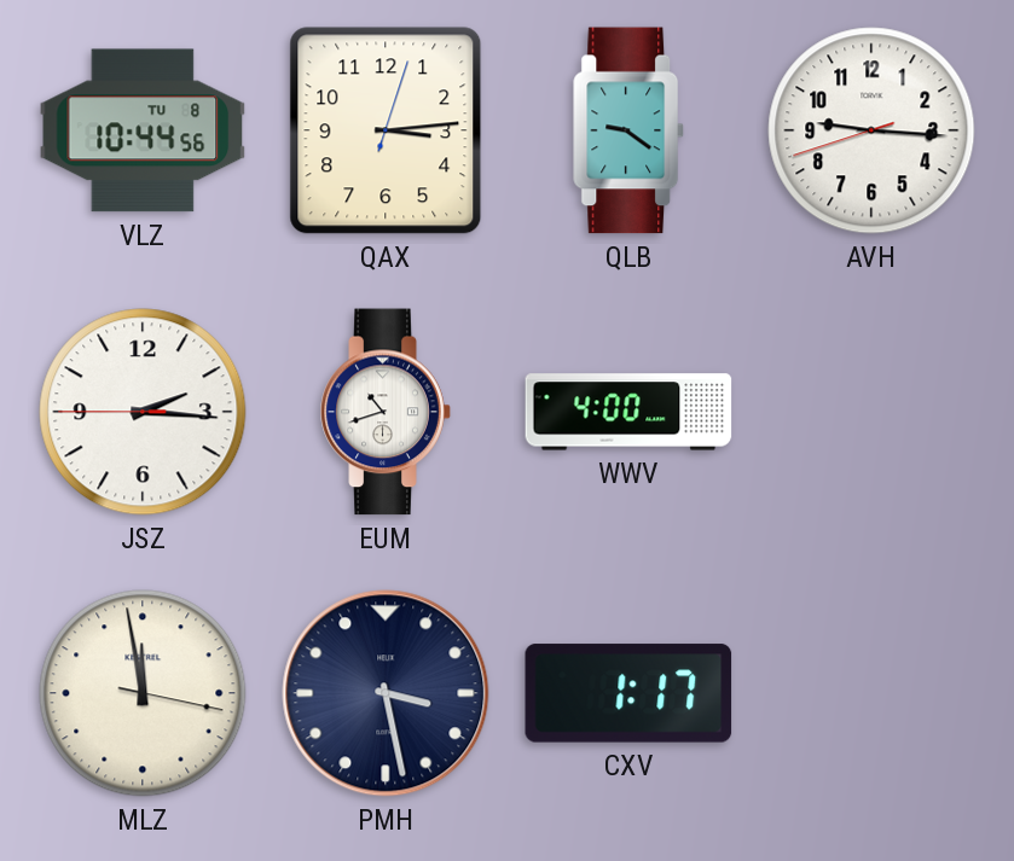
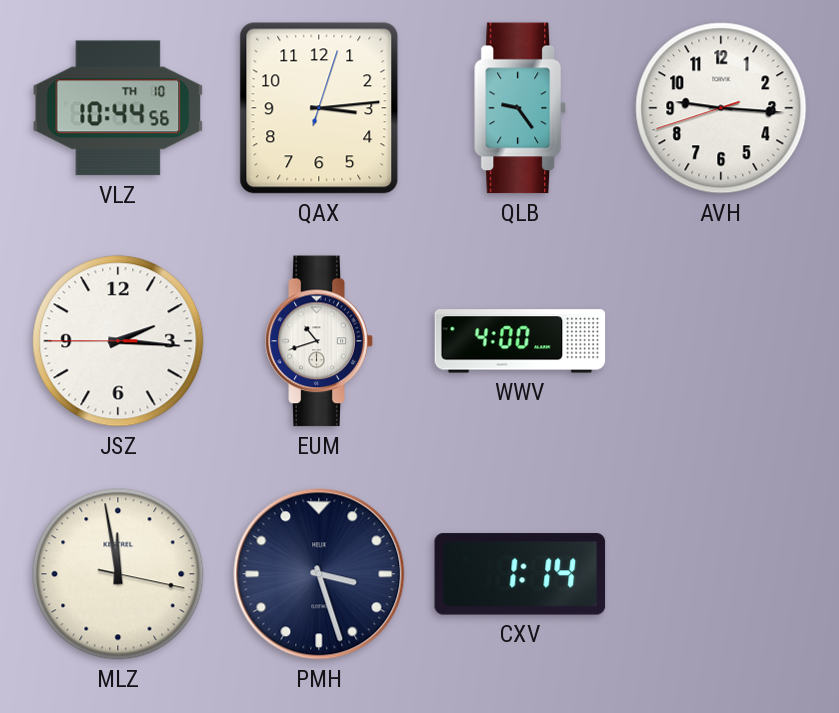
VLZ date: TU 8 -> TH 10
QLB: 9:21 -> 9:24
PMH: 3:28 -> 3:27
CXV: 1:17 -> 1:14
